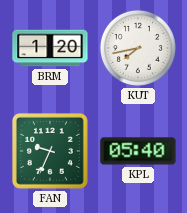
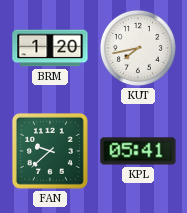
FAN: 9:34 -> 9:38
KPL: 05:40 -> 05:41
